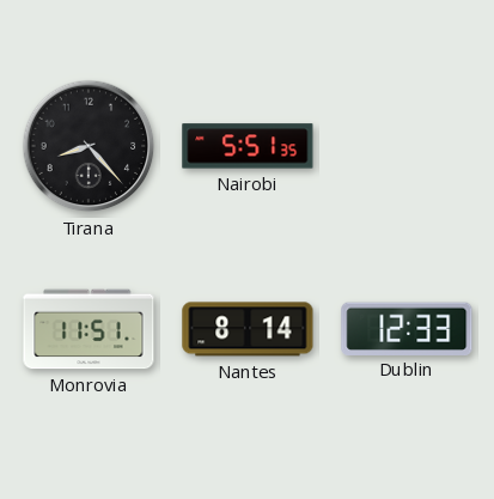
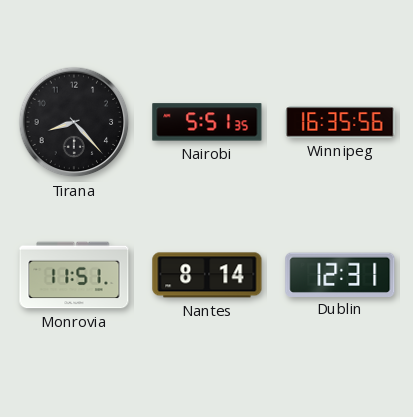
Winnipeg: none -> 16:35
Dublin: 12:33 -> 12:31
